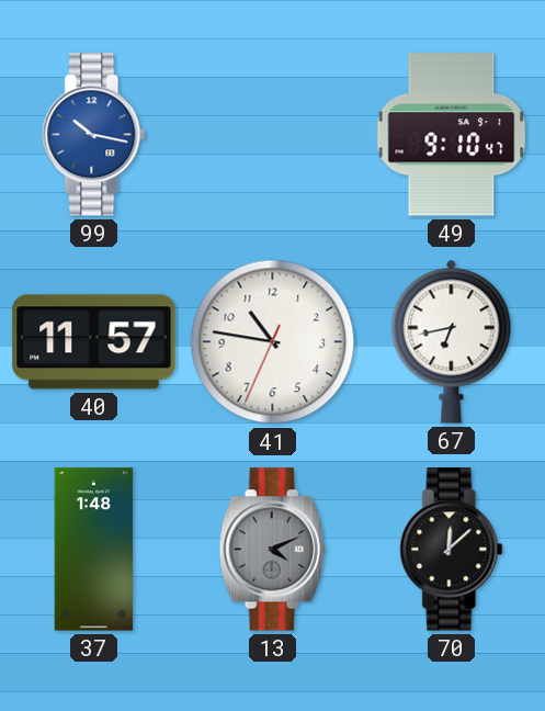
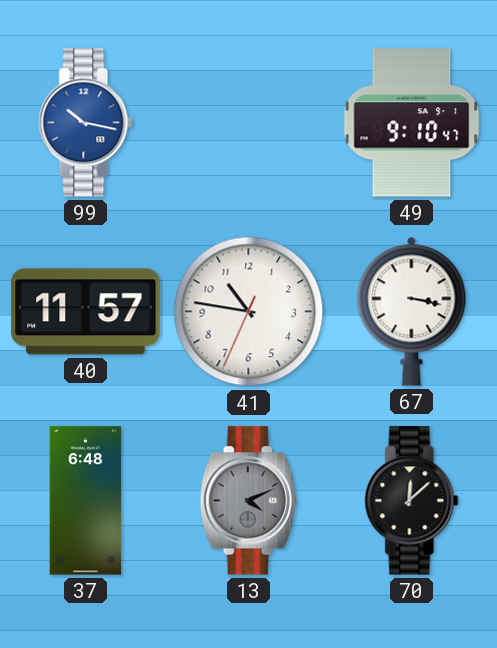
67: 6:43 -> 3:17
37: 1:48 -> 6:48
